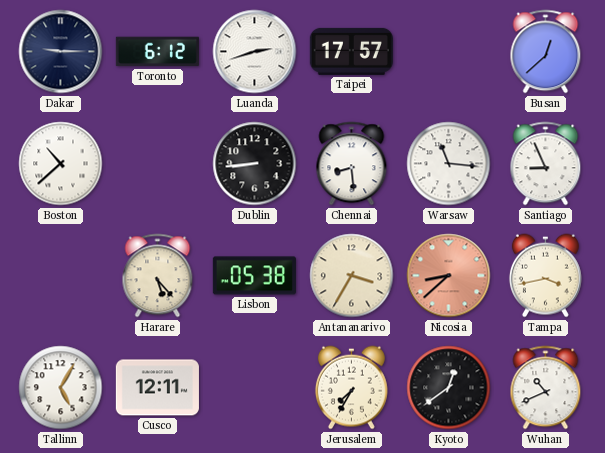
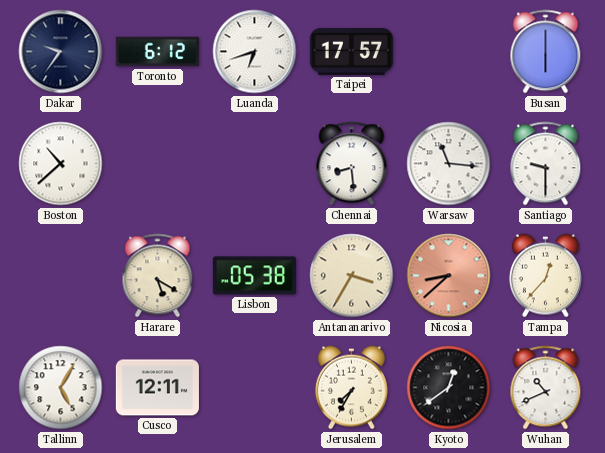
Dakar: 9:15 -> 9:36
Luanda: 2:42 -> 6:42
Busan: 12:38 -> 6:00
Dublin: 8:44 -> none
Santiago: 8:56 -> 9:30
Harare: 5:23 -> 5:20
Tampa: 3:43 -> 12:37
